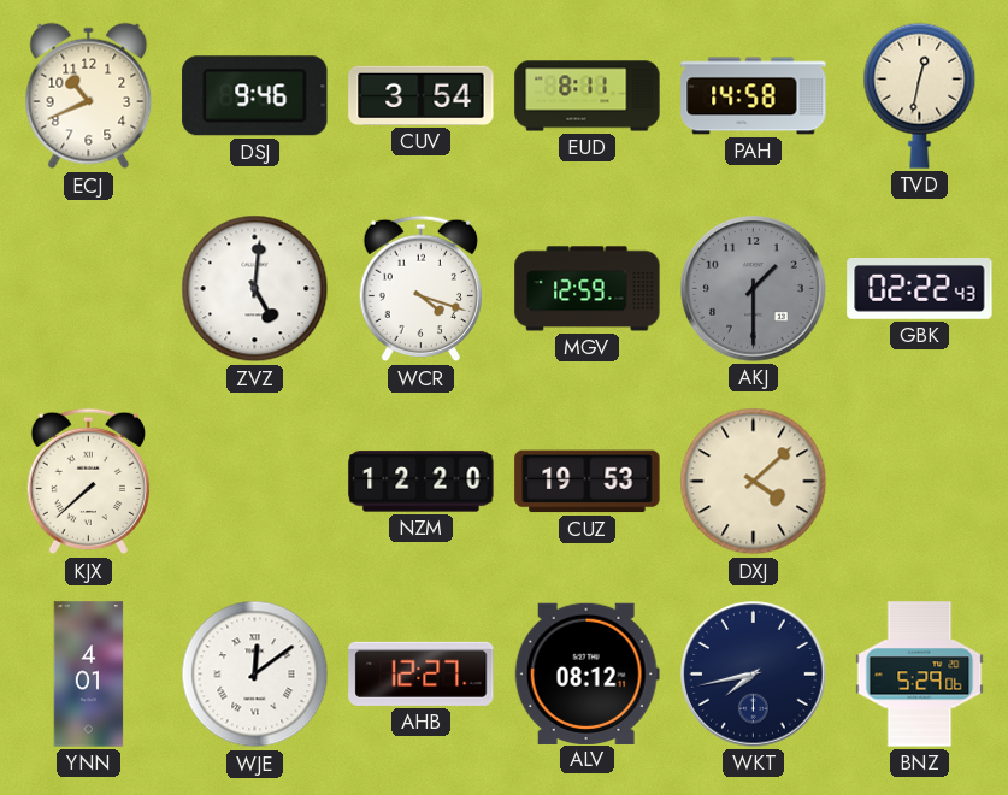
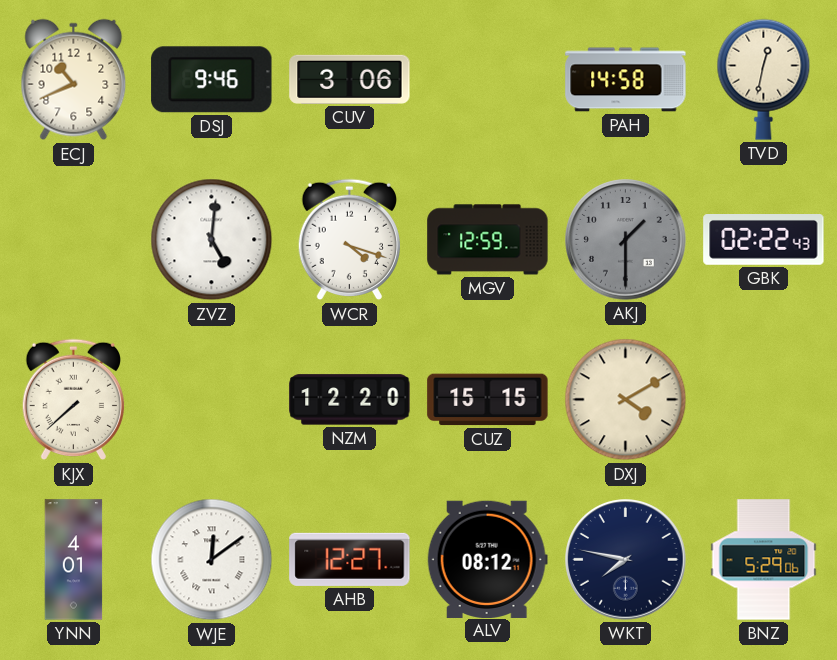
CUV: 3:54 -> 3:06
EUD: 8:11 -> none
CUZ: 19:53 -> 15:15
DXJ: 4:08 -> 4:10
WKT: 7:43 -> 7:47
